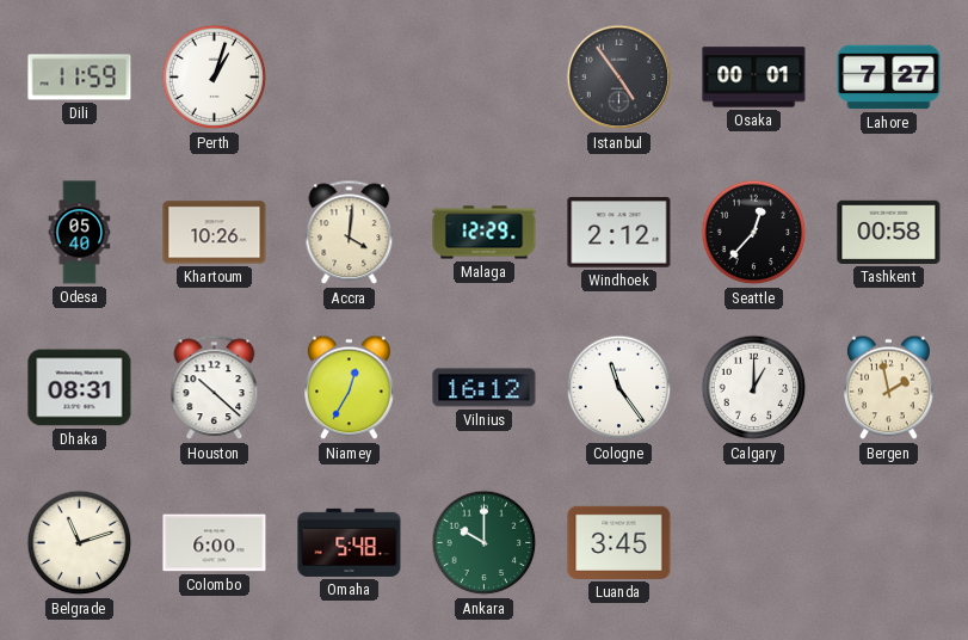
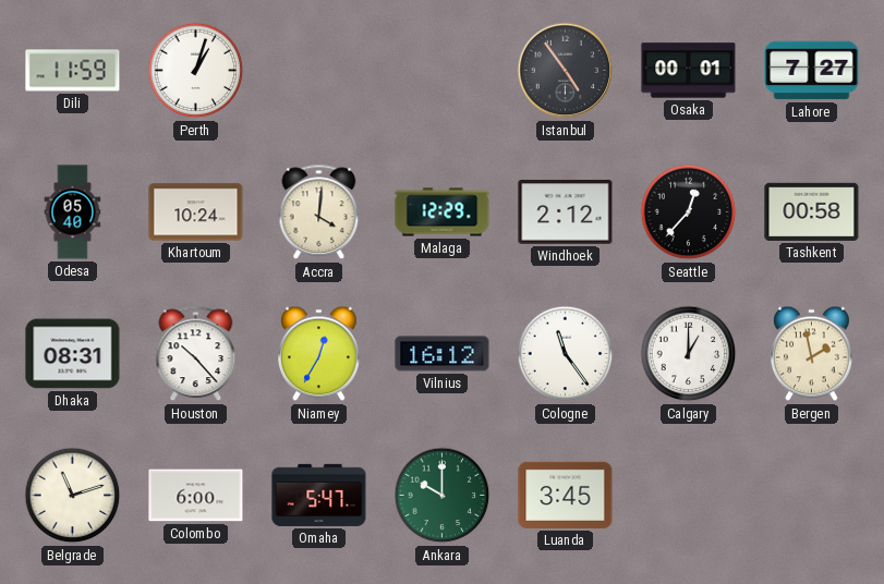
Khartoum: 10:26 -> 10:24
Houston: 10:22 -> 10:23
Omaha: 5:48 -> 5:47
